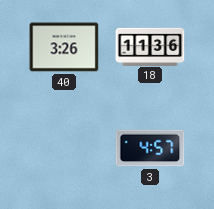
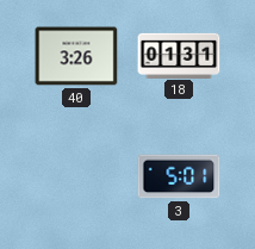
18: 11:36 -> 01:31
3: 4:57 -> 5:01
